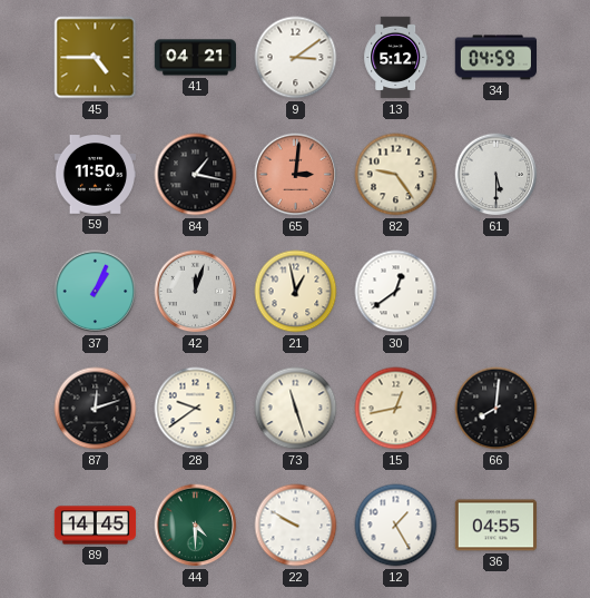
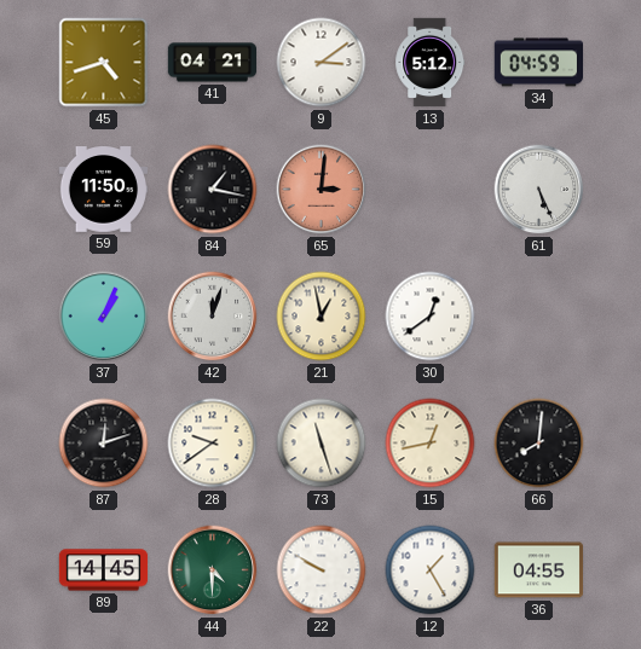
45: 4:45 -> 4:42
82: 9:24 -> none
61: 5:30 -> 5:26
